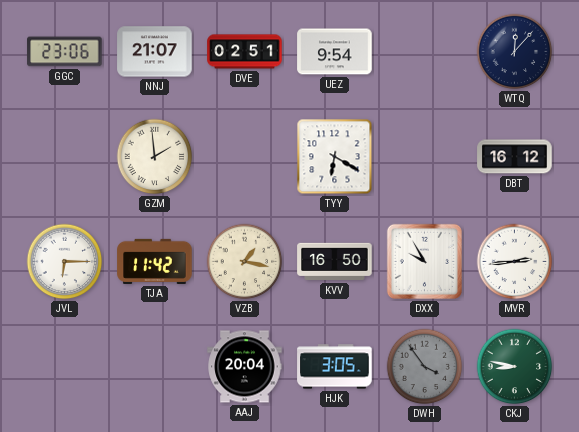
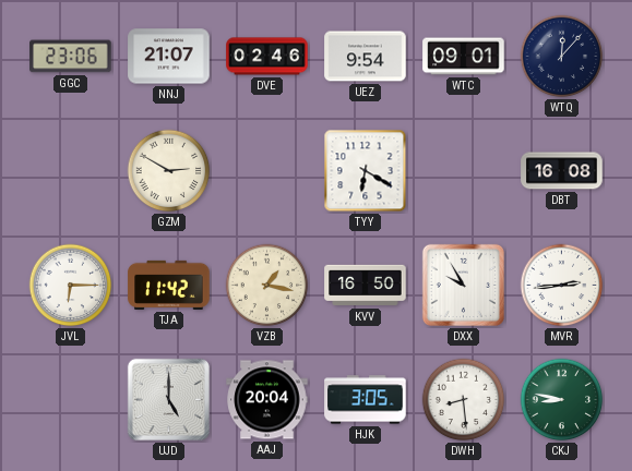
DVE: 02:51 -> 02:46
WTC: none -> 09:01
GZM: 1:59 -> 2:50
DBT: 16:12 -> 16:08
UJD: none -> 5:00
DWH: 3:54 -> 8:29
DWH dial: grey -> white
